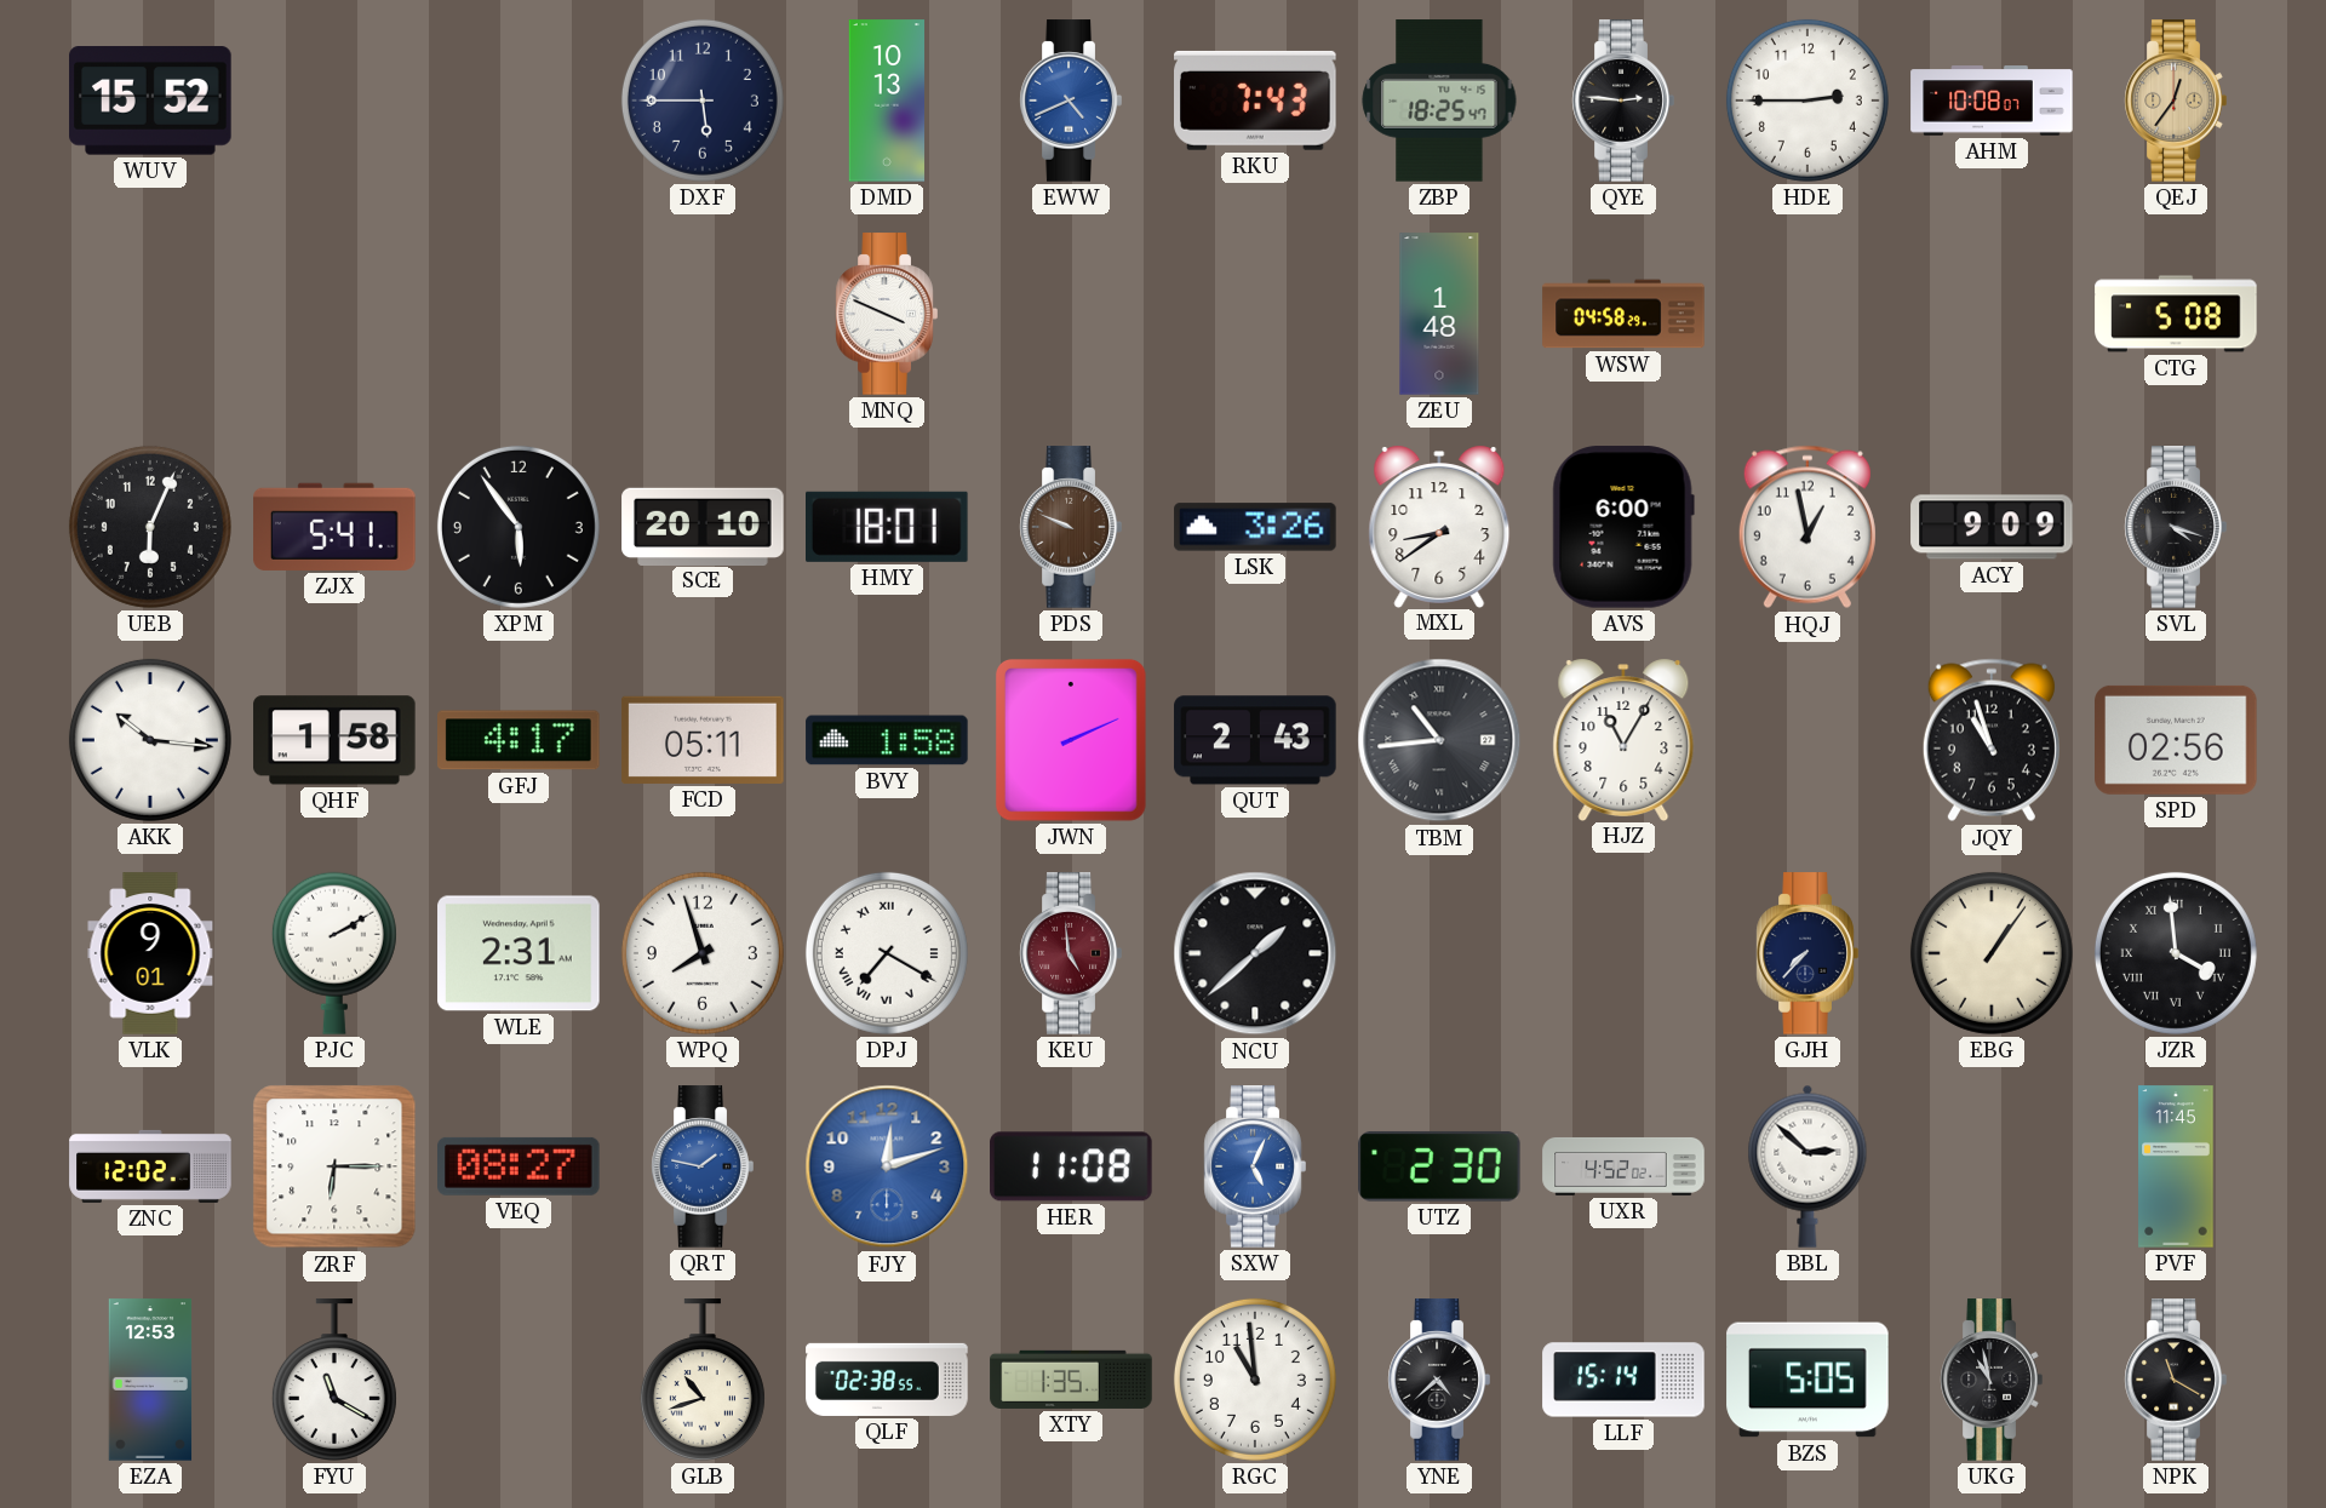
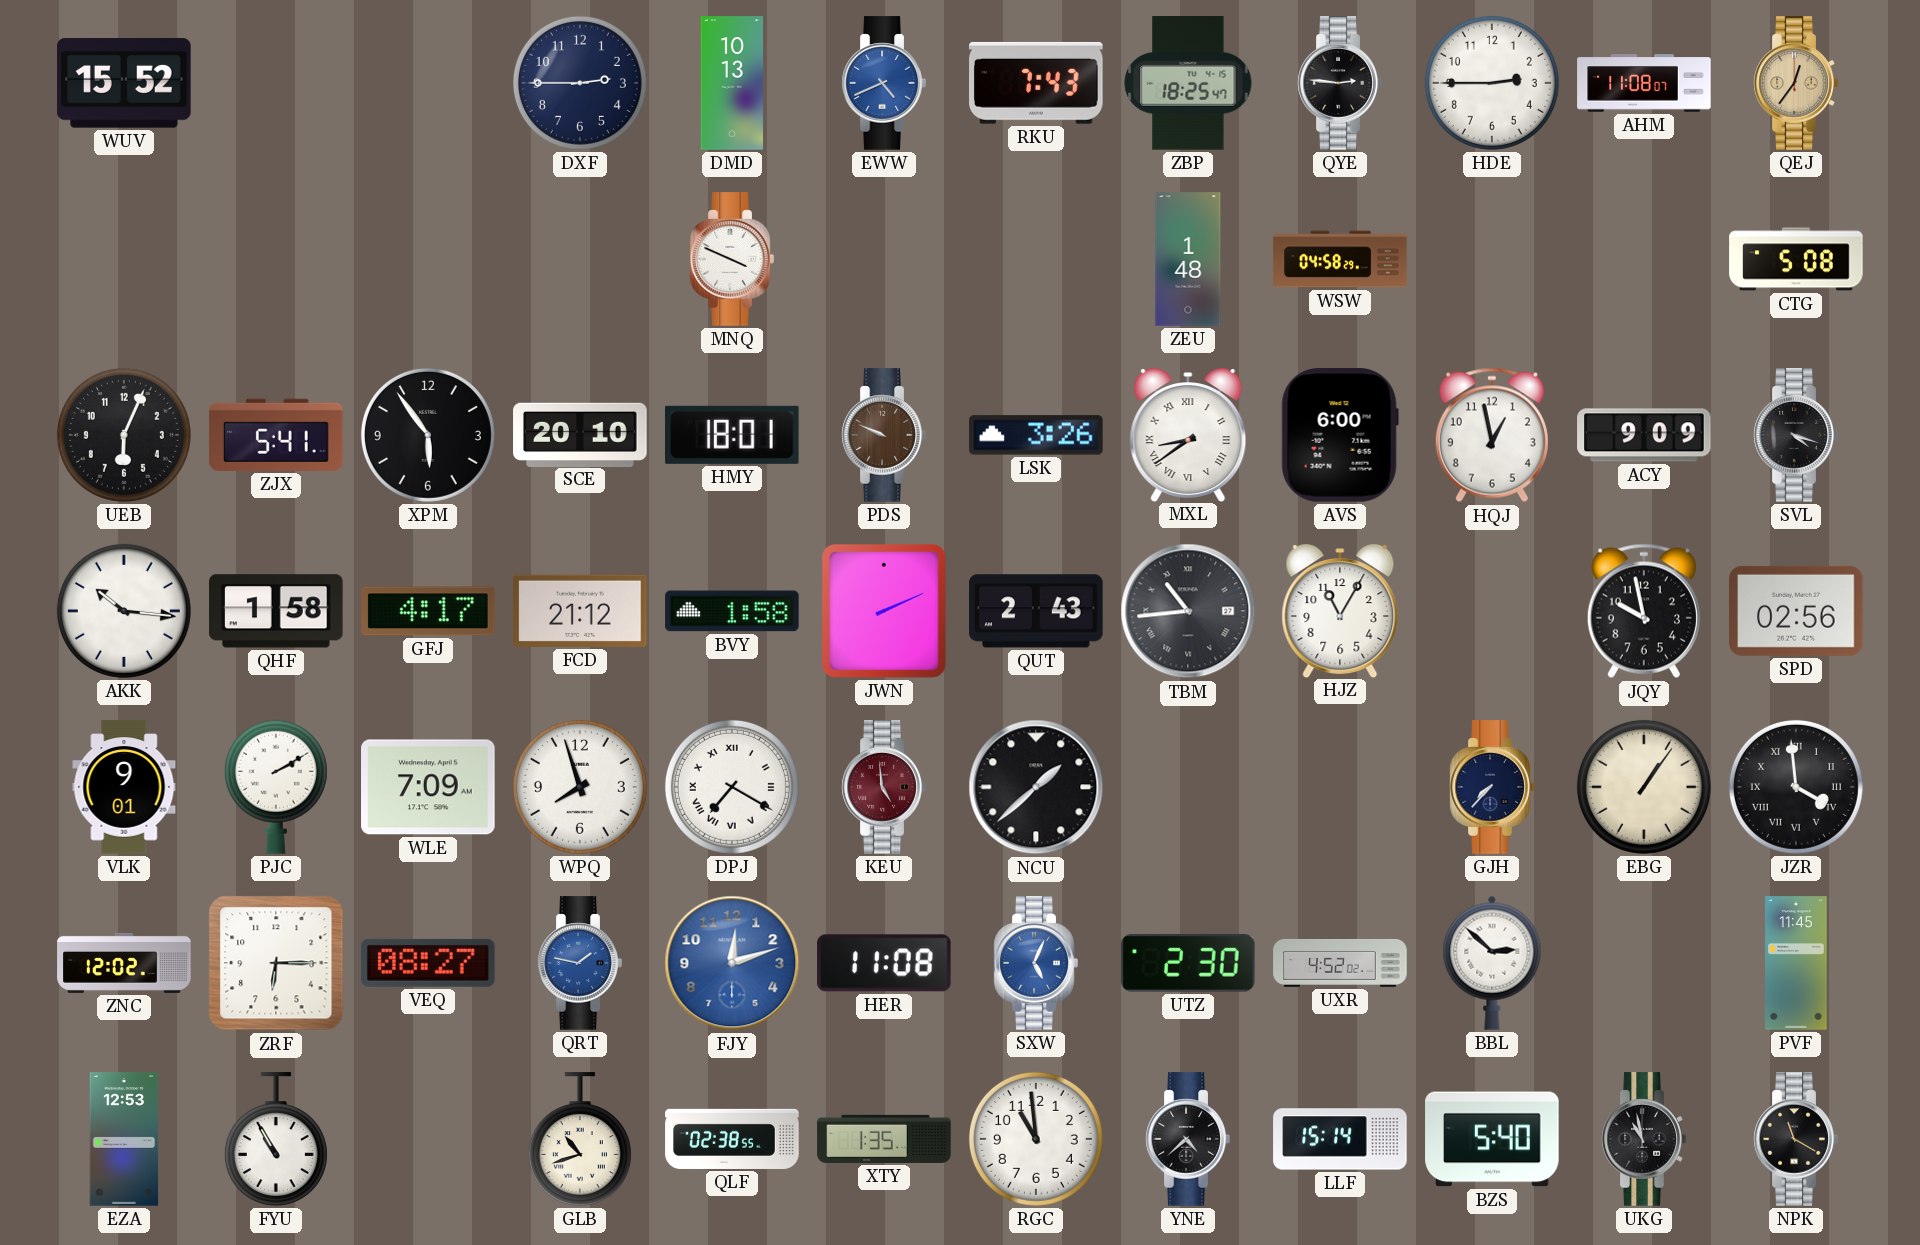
DXF: 5:45 -> 2:45
AHM: 10:08 -> 11:08
MXL numerals: Arabic -> Roman
FCD: 05:11 -> 21:12
JQY: 10:57 -> 9:58
WLE: 2:31 -> 7:09
FYU: 11:20 -> 10:55
BZS: 5:05 -> 5:40
